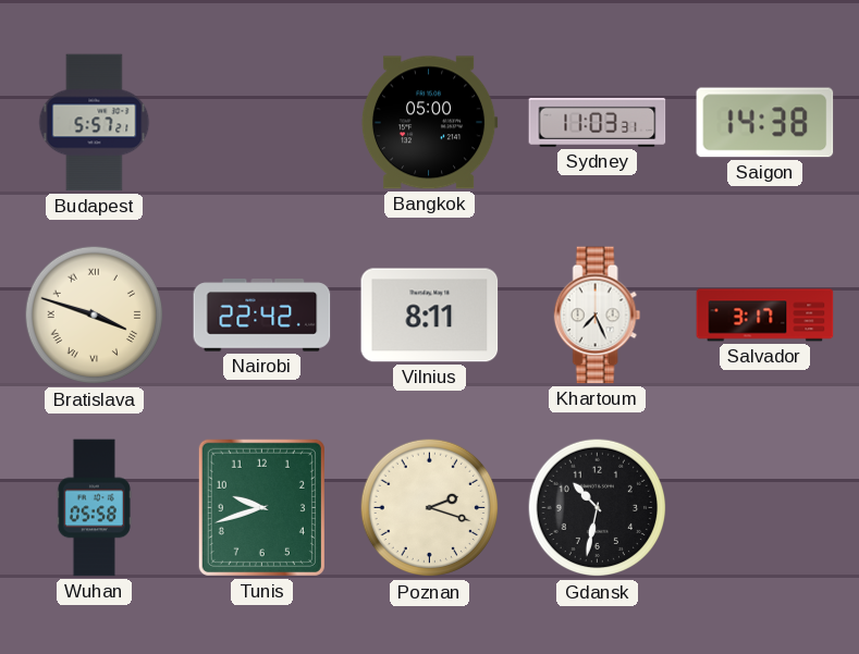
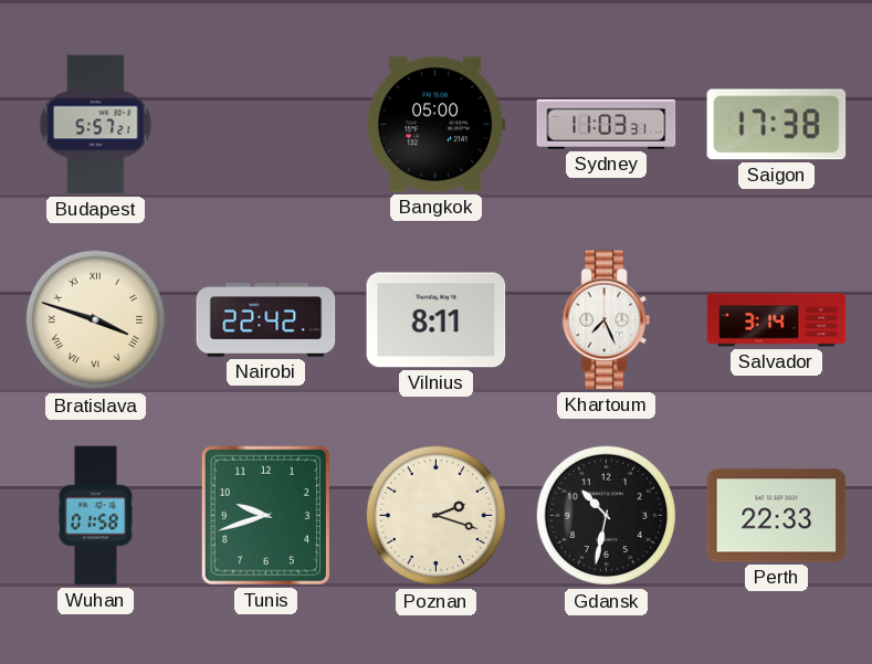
Saigon: 14:38 -> 17:38
Salvador: 3:17 -> 3:14
Wuhan: 05:58 -> 01:58
Perth: none -> 22:33
